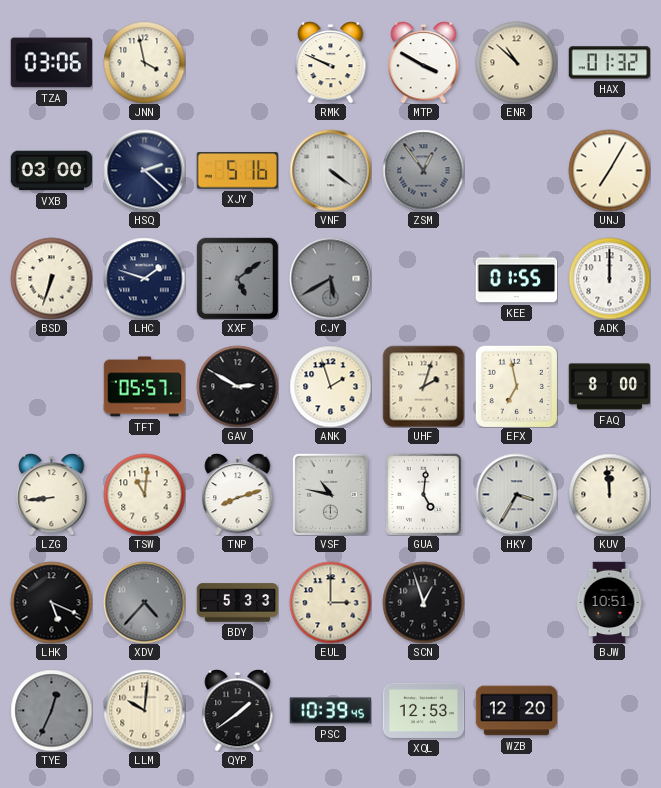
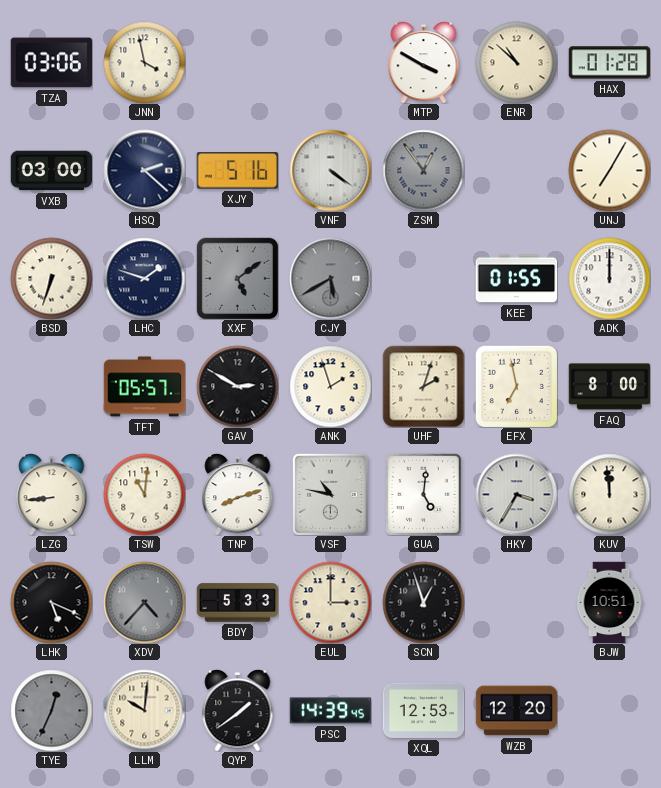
RMK: 9:49 -> none
HAX: 01:32 -> 01:28
PSC: 10:39 -> 14:39
